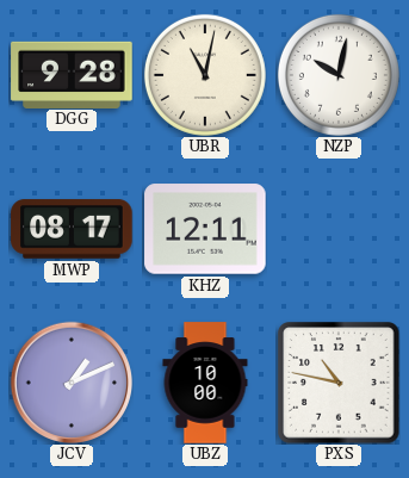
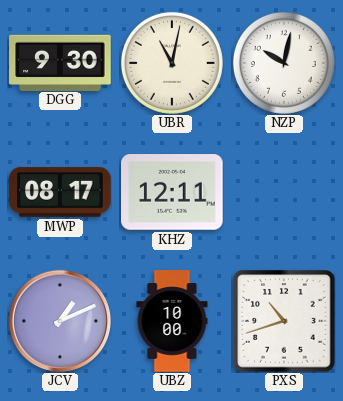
DGG: 9:28 -> 9:30
PXS: 10:47 -> 10:42
